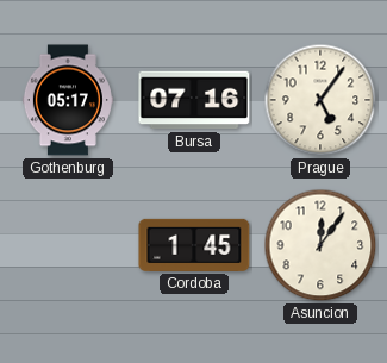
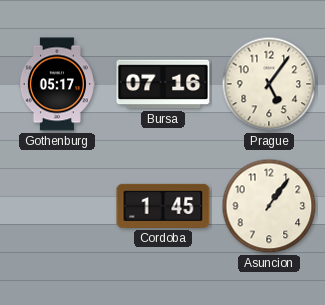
Asuncion: 12:06 -> 1:06
